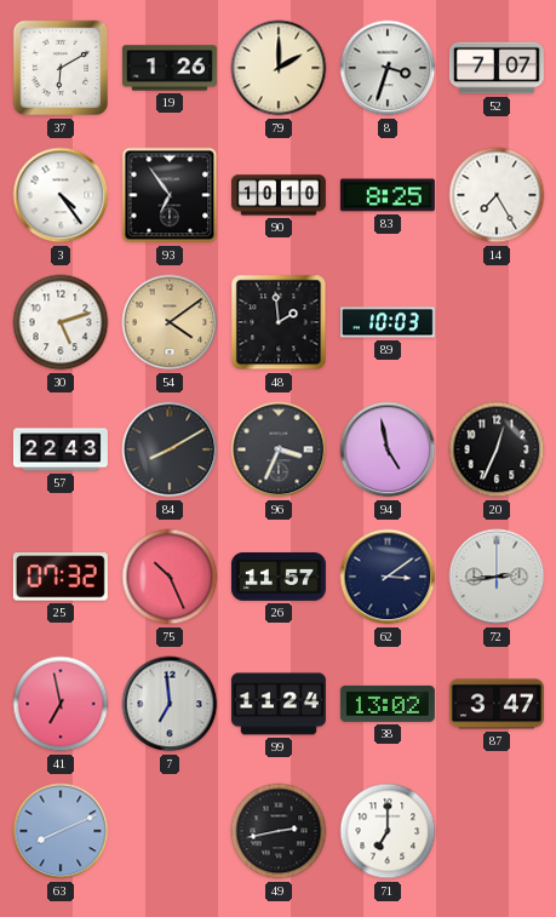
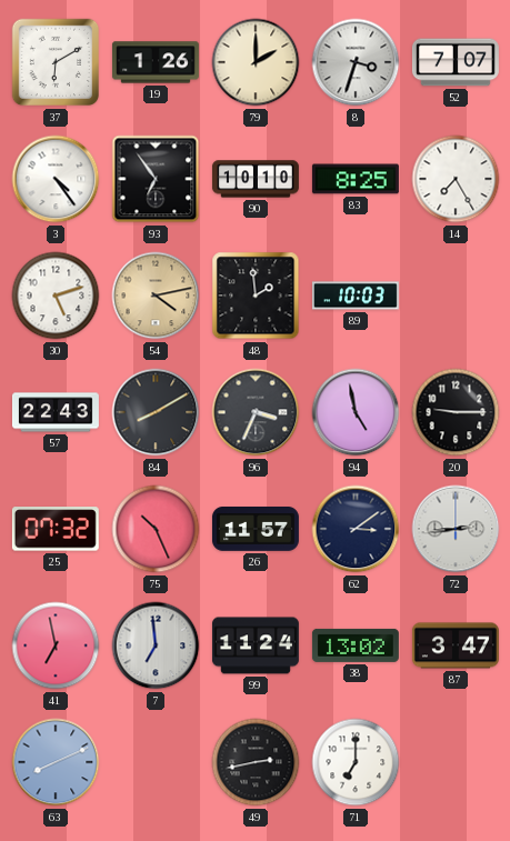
54: 4:09 -> 4:13
20: 12:34 -> 9:15
